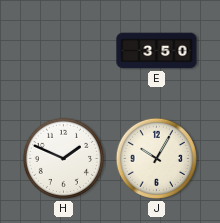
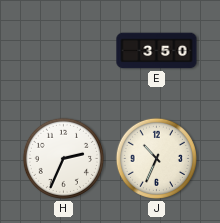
H: 1:49 -> 2:34
J: 10:05 -> 10:34
